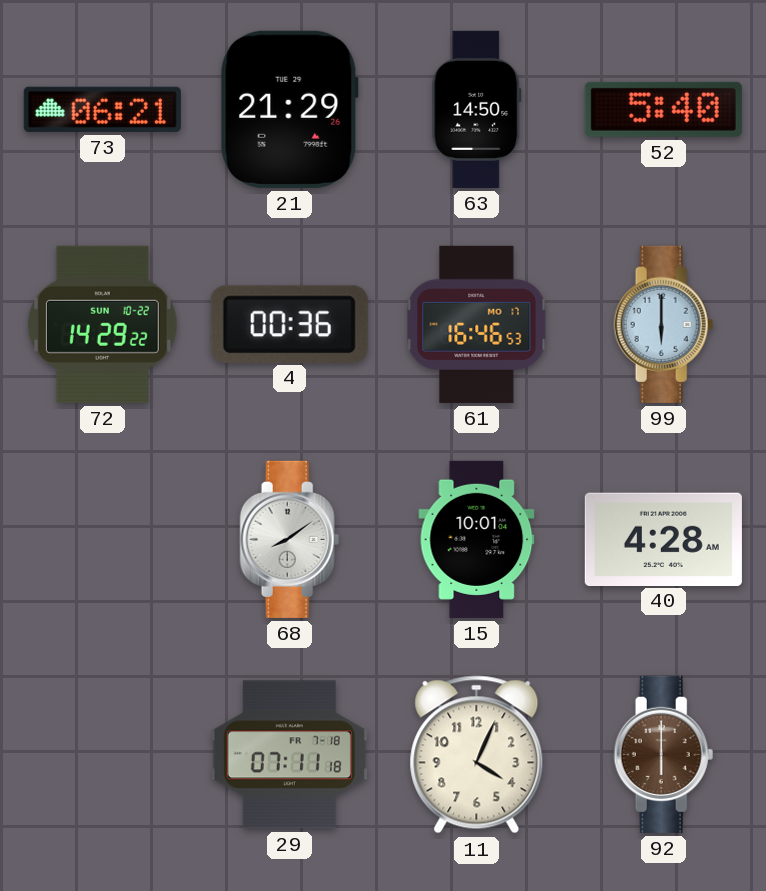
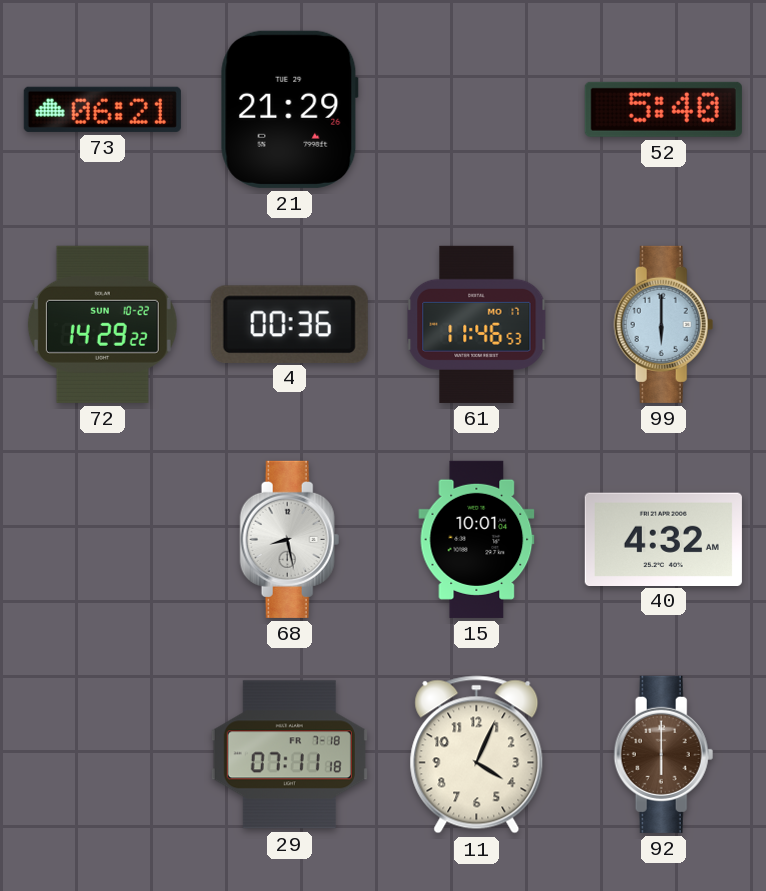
63: 14:50 -> none
61: 16:46 -> 11:46
68: 8:09 -> 8:28
40: 4:28 -> 4:32
